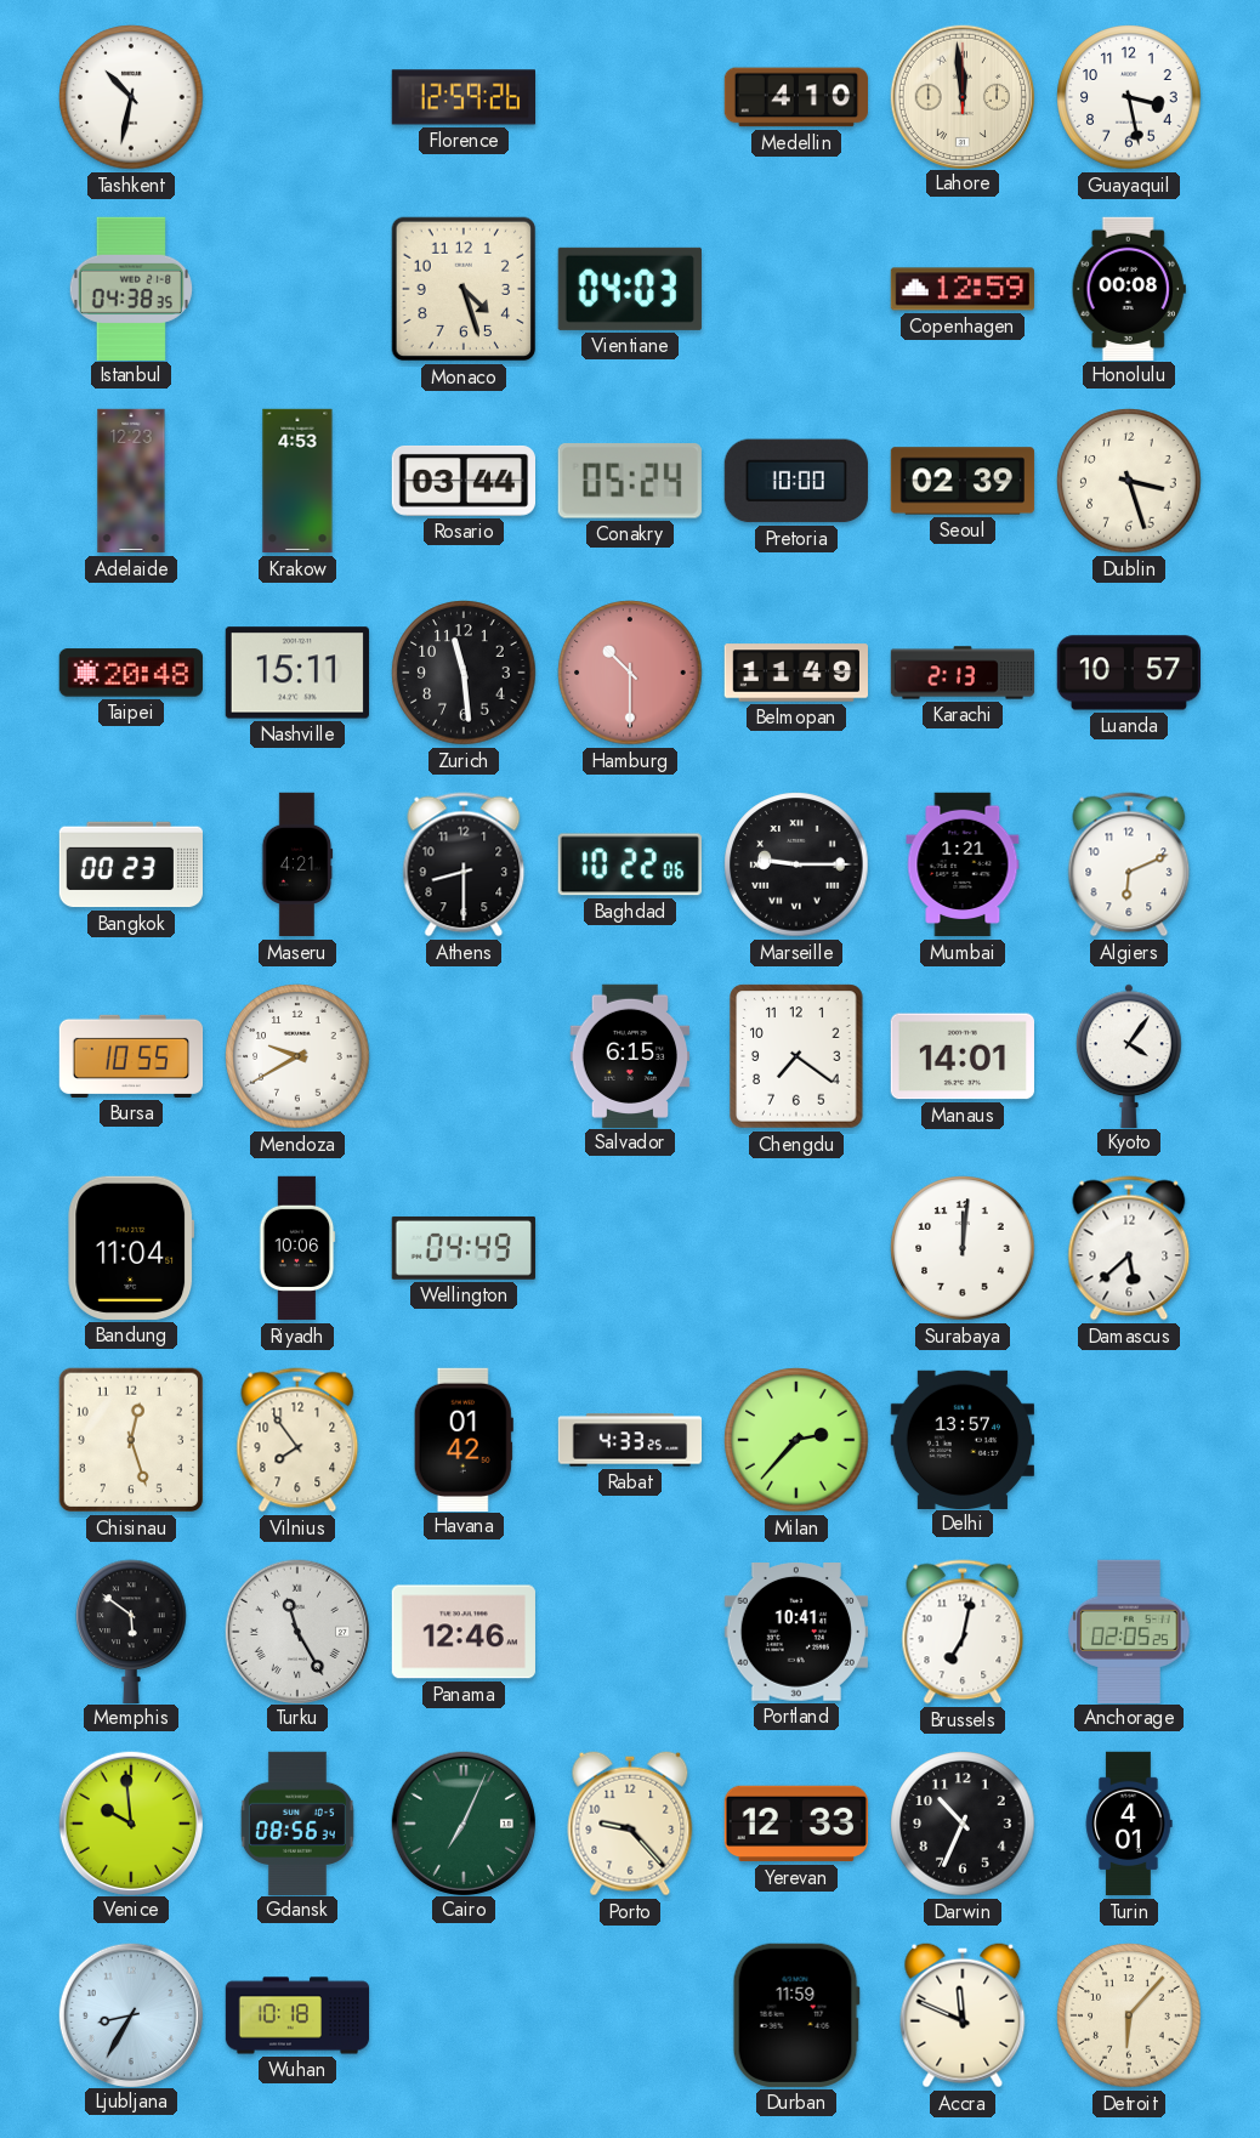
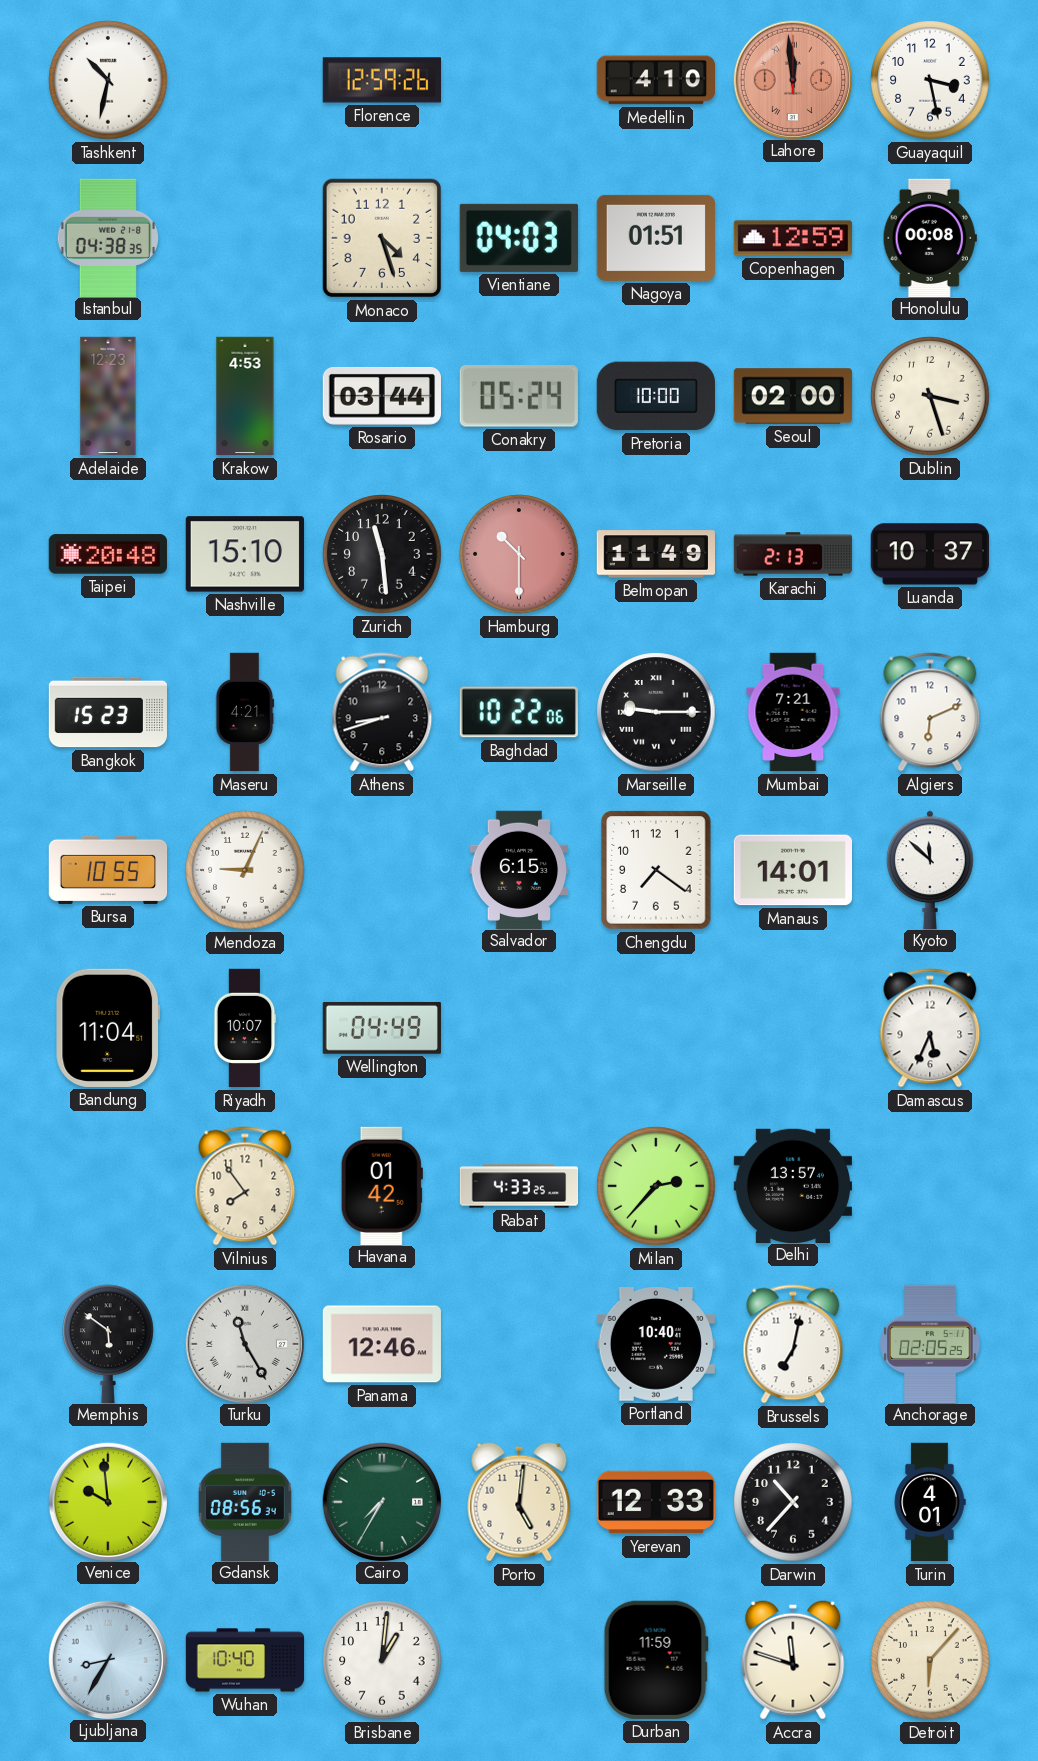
Lahore dial: cream -> salmon
Nagoya: none -> 01:51
Seoul: 02:39 -> 02:00
Nashville: 15:11 -> 15:10
Luanda: 10:57 -> 10:37
Bangkok: 00:23 -> 15:23
Athens: 8:30 -> 8:42
Mumbai: 1:21 -> 7:21
Mendoza: 9:40 -> 9:04
Kyoto: 4:06 -> 11:52
Riyadh: 10:06 -> 10:07
Surabaya: 12:01 -> none
Damascus: 5:38 -> 5:34
Chisinau: 12:27 -> none
Portland: 10:41 -> 10:40
Cairo: 7:04 -> 7:35
Porto: 9:23 -> 5:01
Darwin: 10:34 -> 10:37
Wuhan: 10:18 -> 10:40
Brisbane: none -> 1:01
Accra: 11:49 -> 11:48
